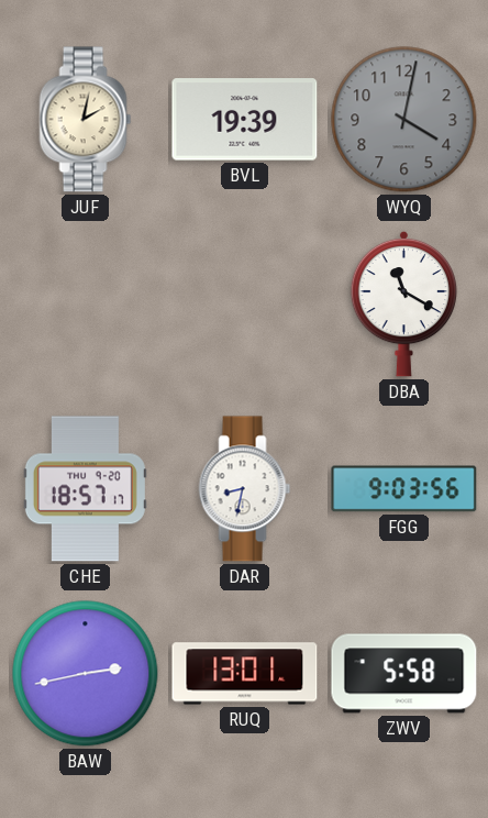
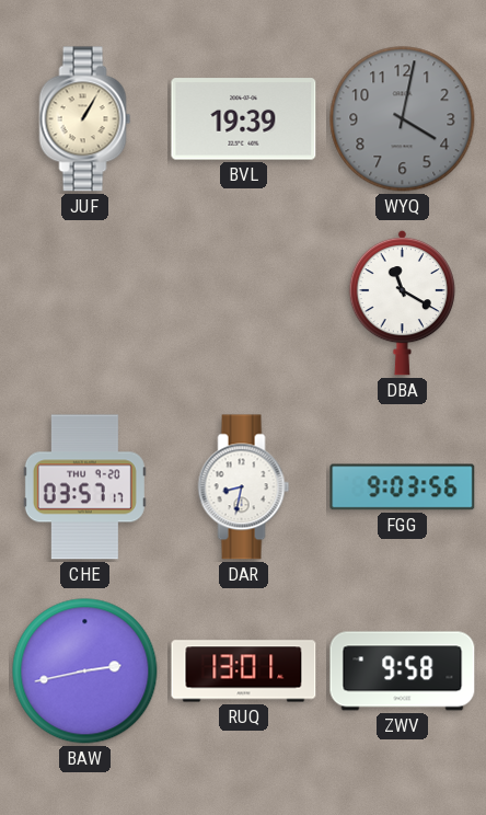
JUF: 2:02 -> 1:05
CHE: 18:57 -> 03:57
ZWV: 5:58 -> 9:58
